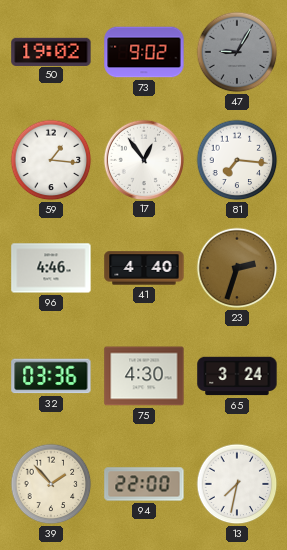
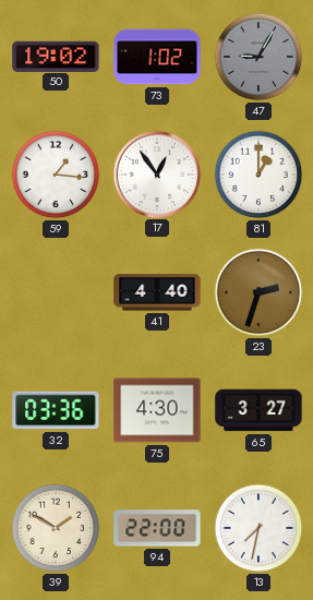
73: 9:02 -> 1:02
81: 7:16 -> 1:00
96: 4:46 -> none
65: 3:24 -> 3:27
39: 1:53 -> 1:50
